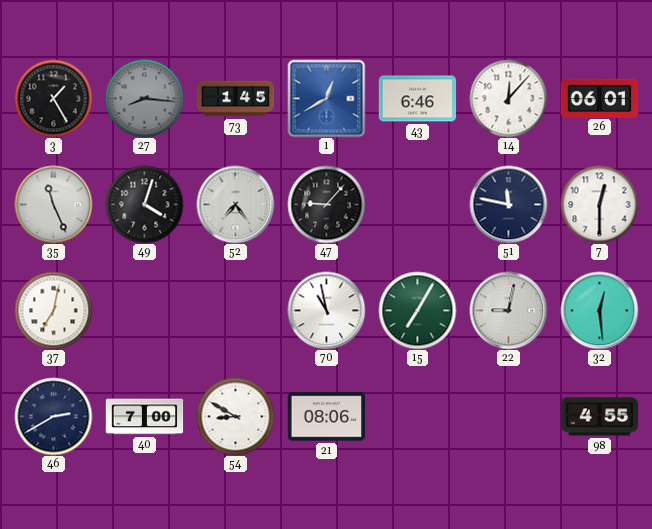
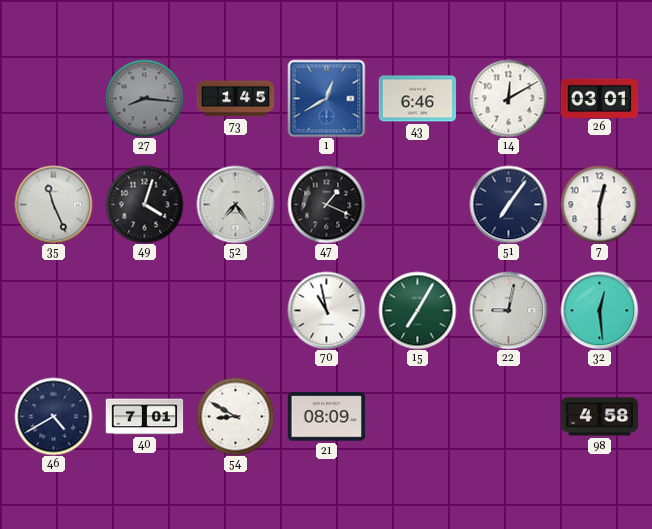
3: 1:25 -> none
14: 12:07 -> 12:10
26: 06:01 -> 03:01
47: 9:07 -> 1:19
51: 11:47 -> 7:06
37: 7:02 -> none
46: 2:40 -> 4:40
40: 7:00 -> 7:01
21: 08:06 -> 08:09
98: 4:55 -> 4:58
